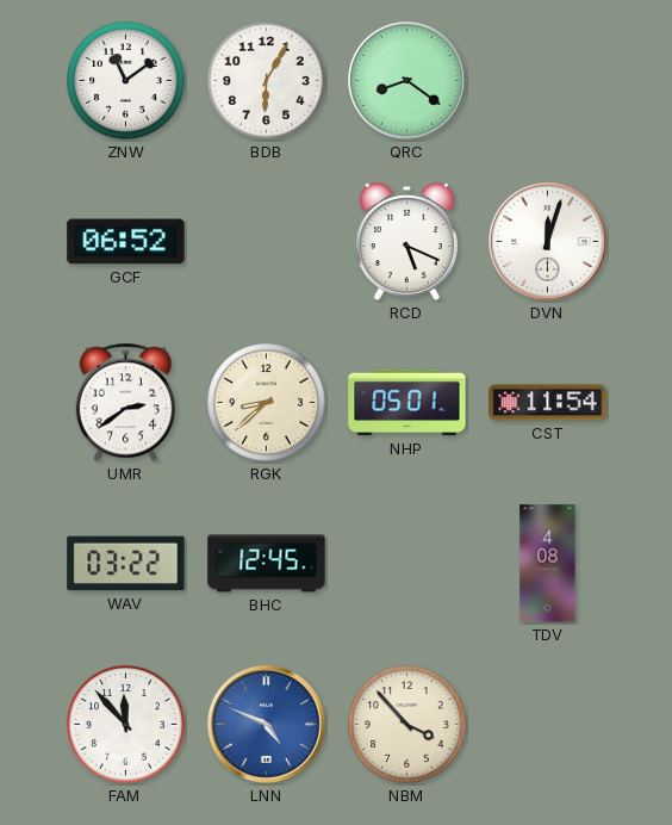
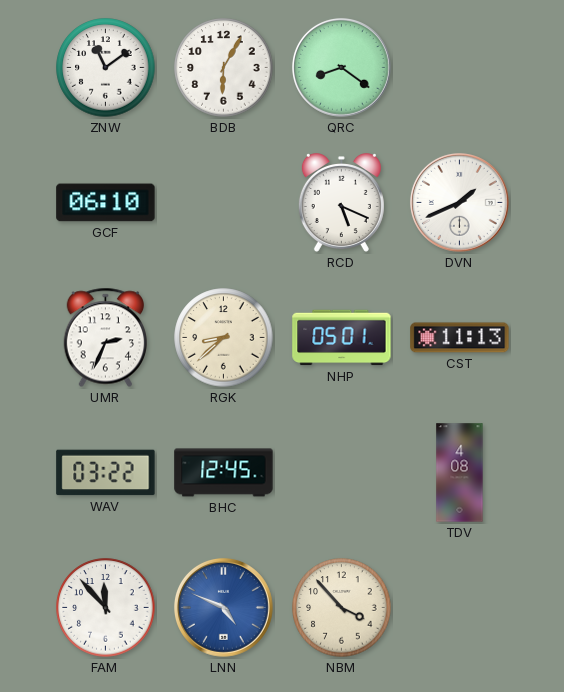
GCF: 06:52 -> 06:10
DVN: 12:03 -> 1:41
UMR: 2:39 -> 2:34
CST: 11:54 -> 11:13
